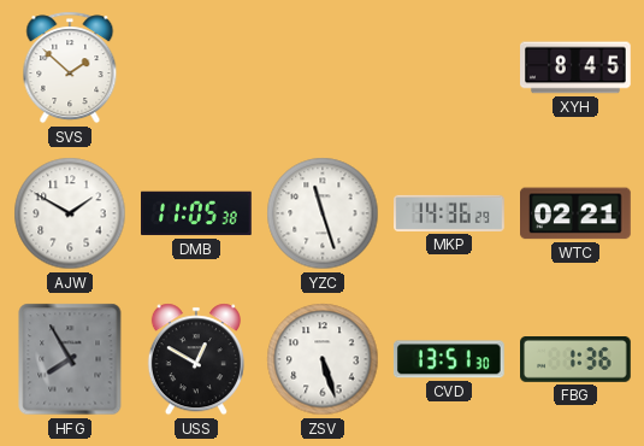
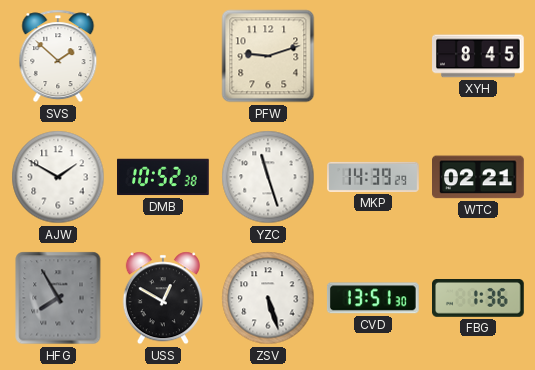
PFW: none -> 9:12
DMB: 11:05 -> 10:52
MKP: 14:36 -> 14:39
